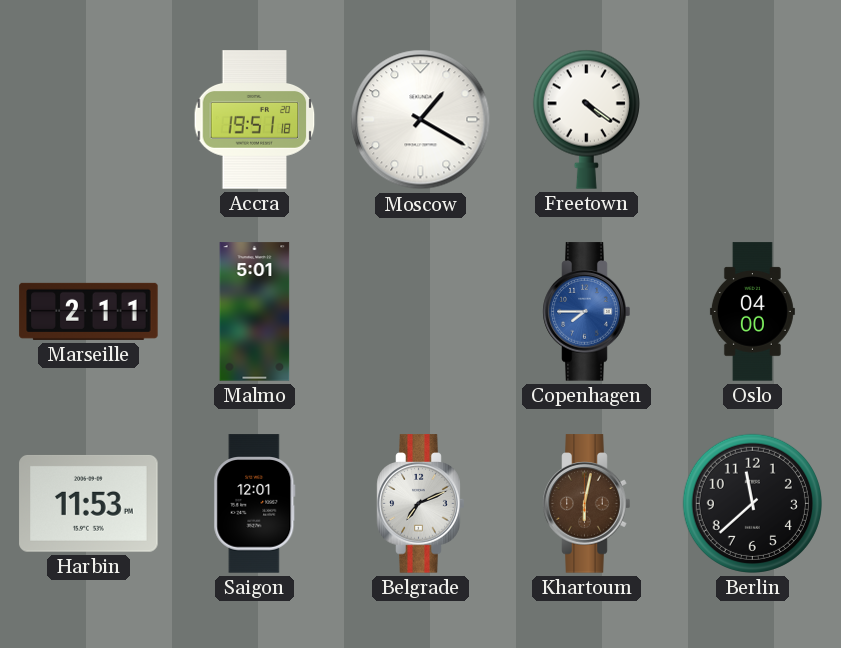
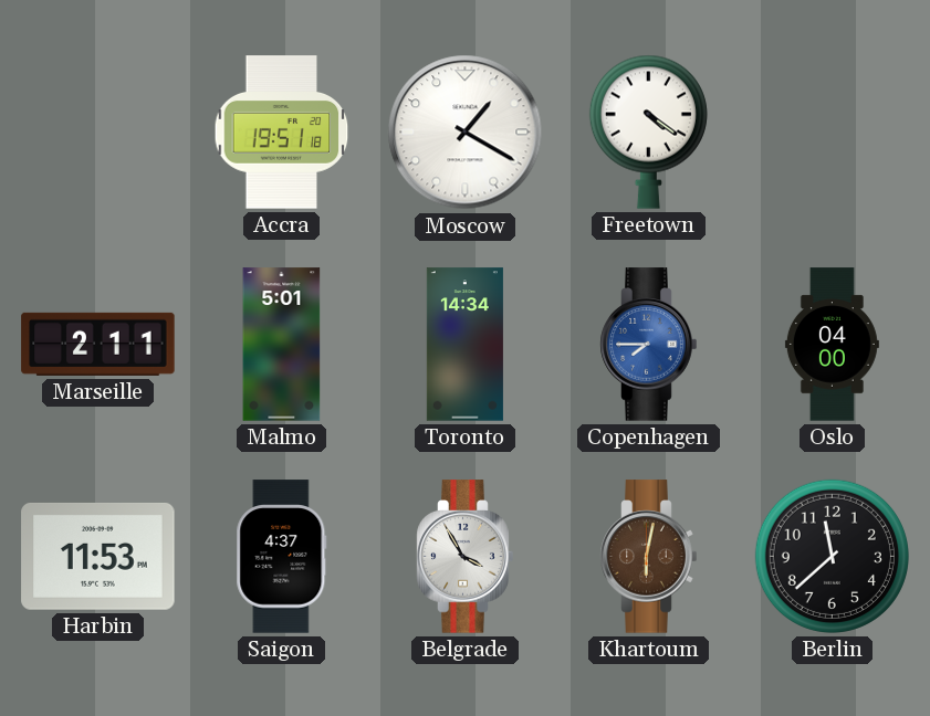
Toronto: none -> 14:34
Saigon: 12:01 -> 4:37
Belgrade: 7:11 -> 3:55
